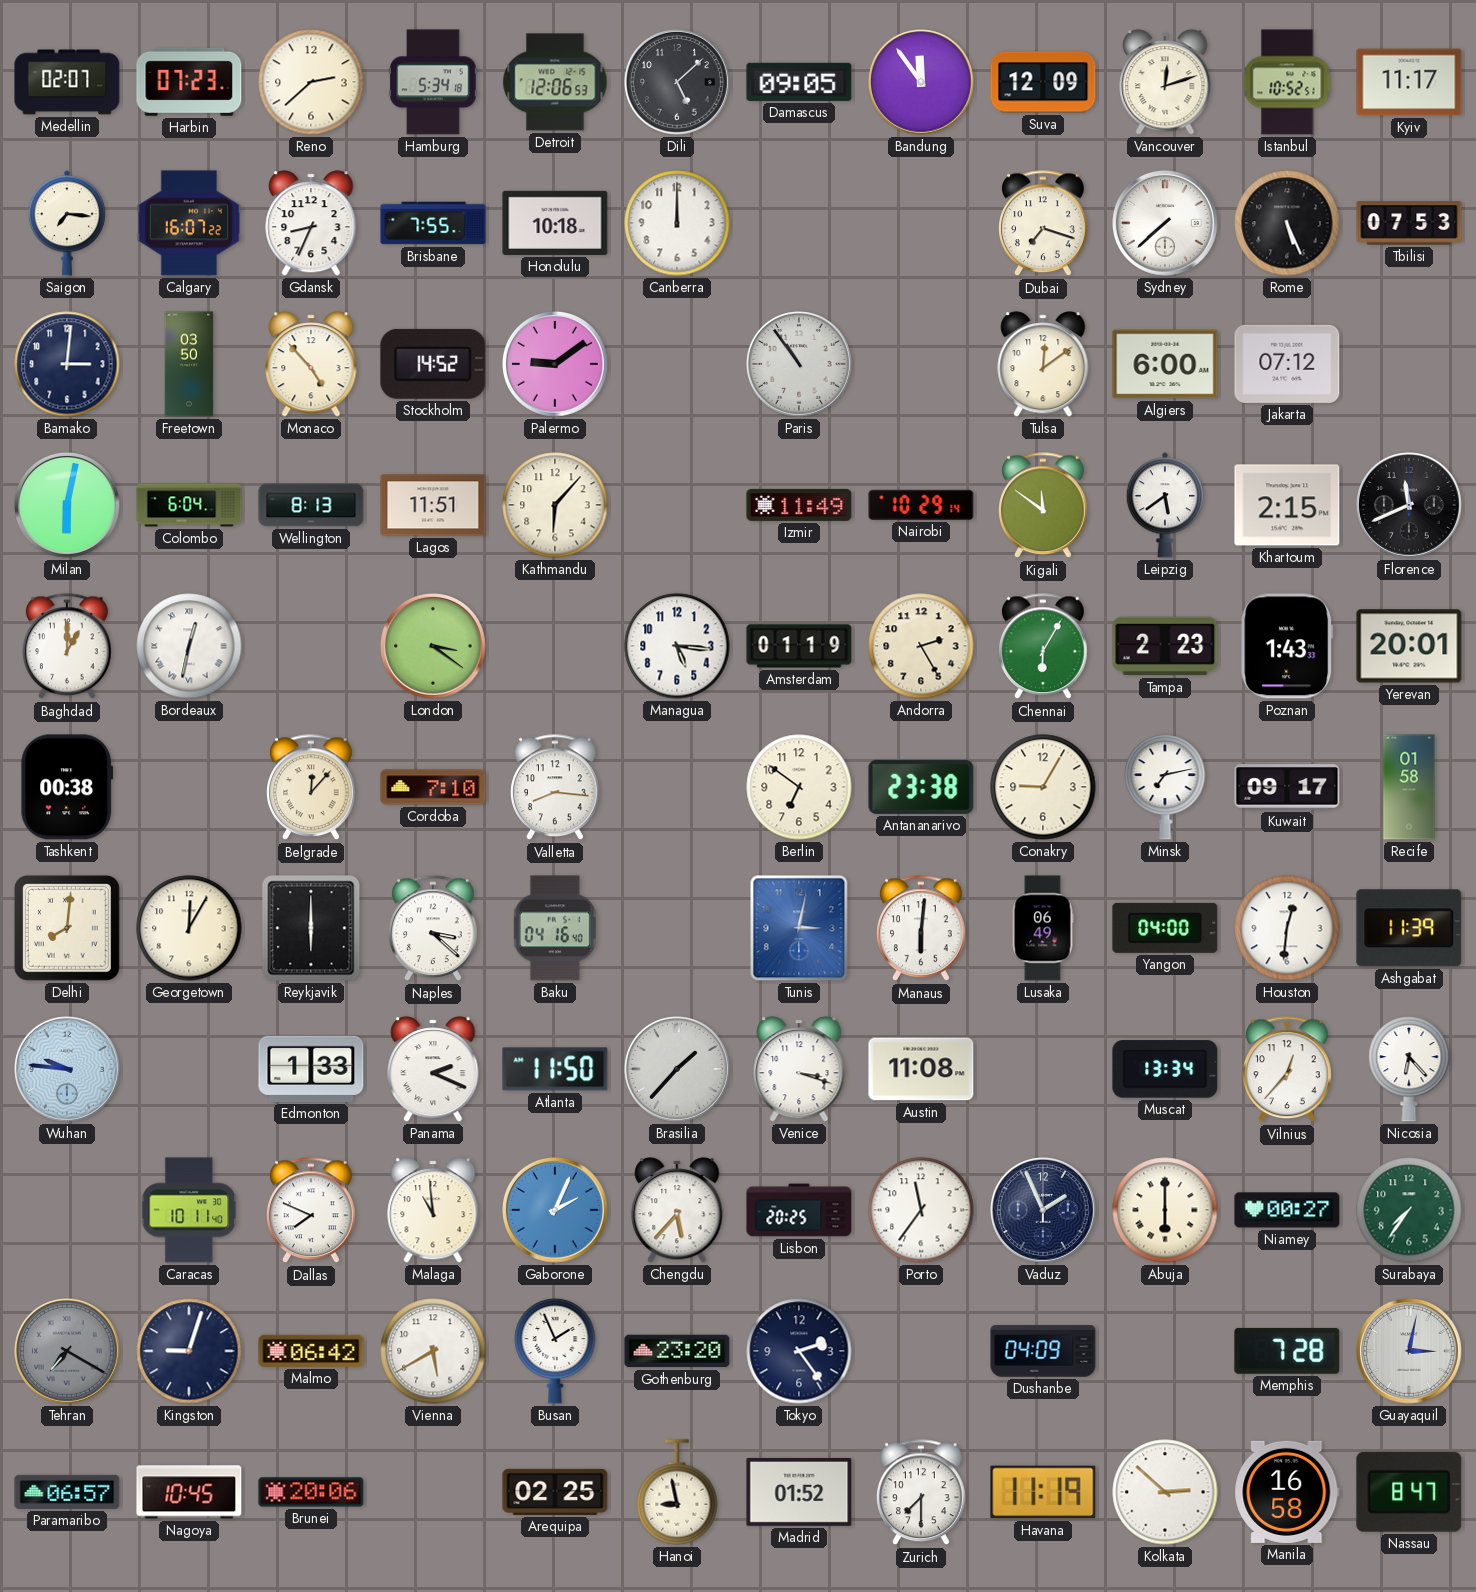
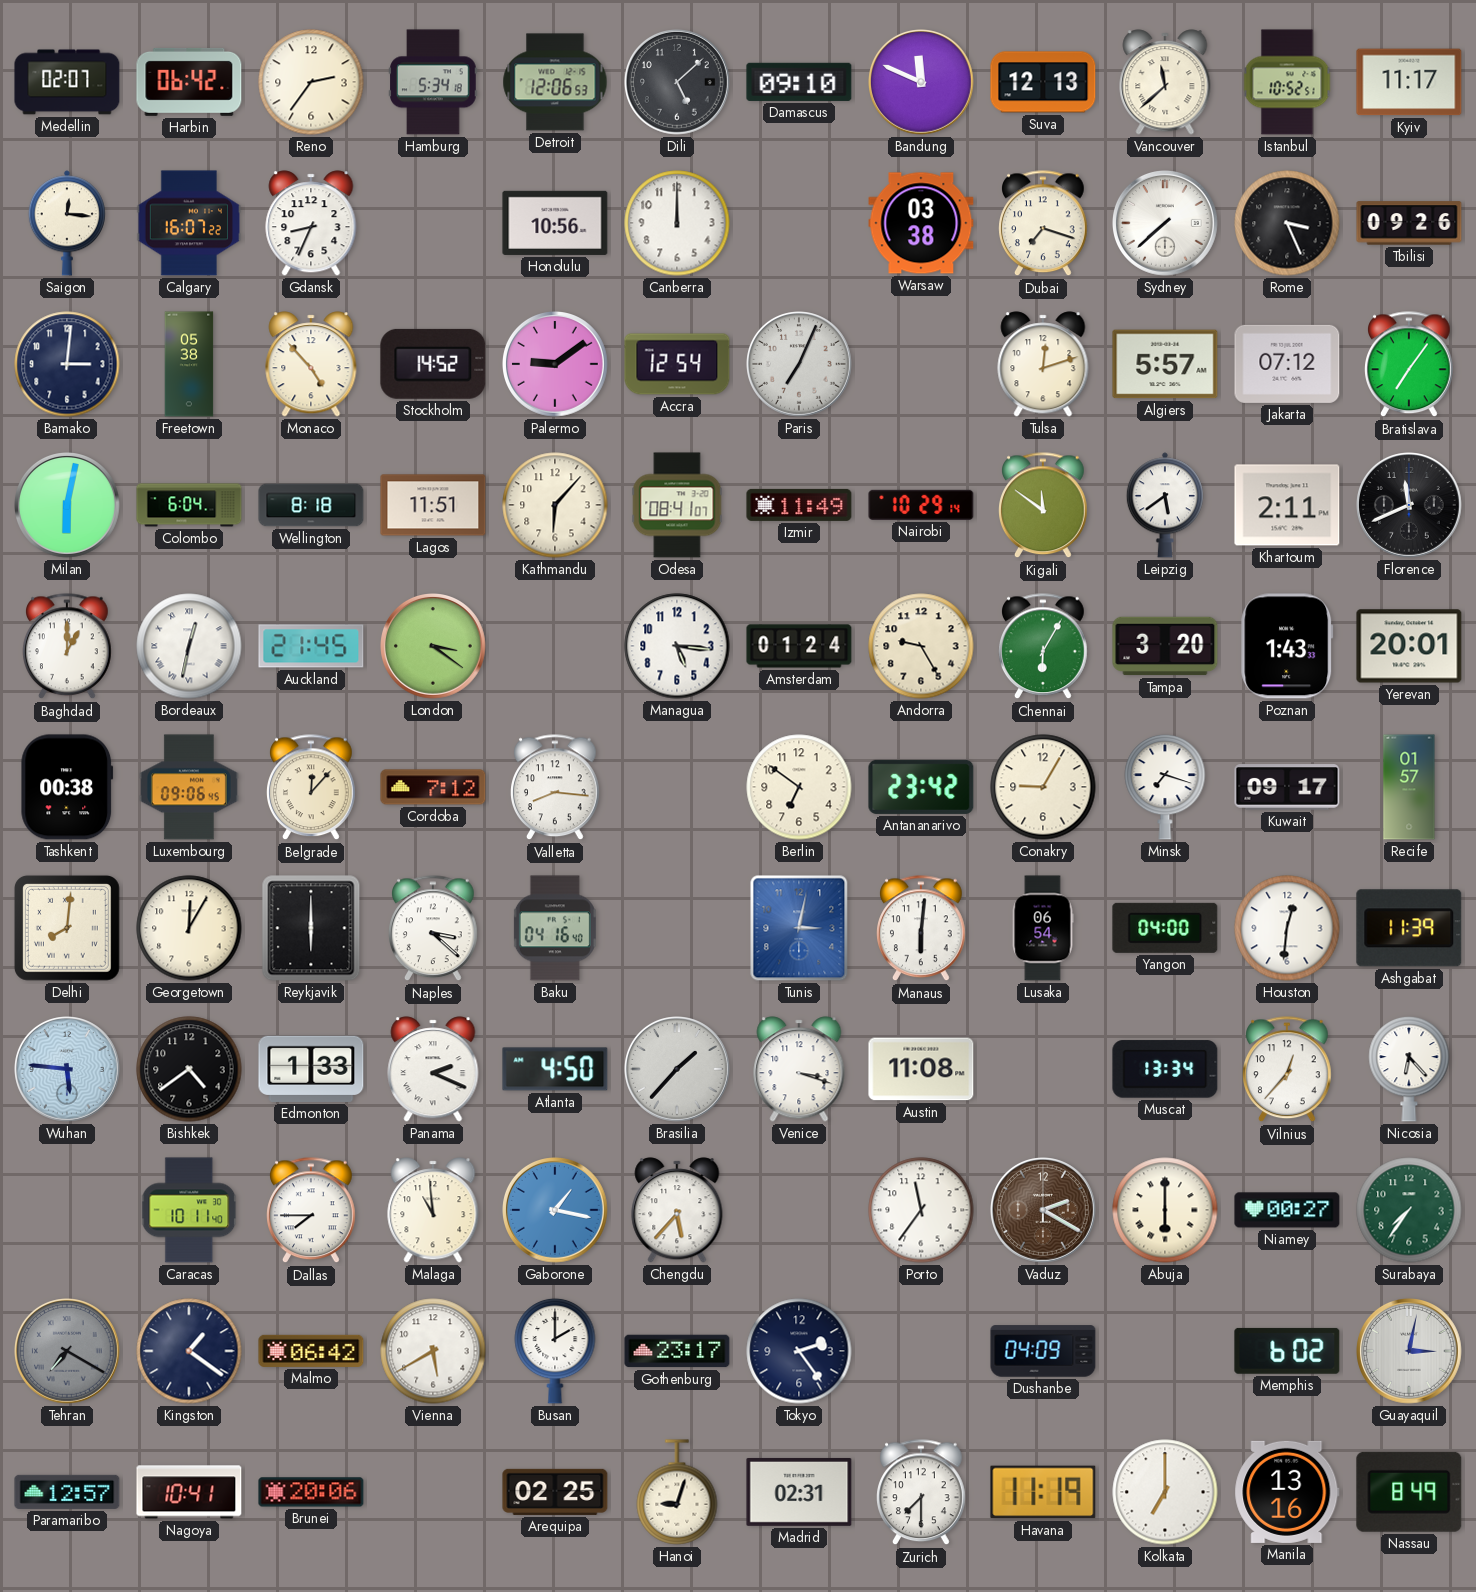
Harbin: 07:23 -> 06:42
Reno: 2:38 -> 2:36
Damascus: 09:05 -> 09:10
Bandung: 11:54 -> 11:49
Suva: 12:09 -> 12:13
Vancouver: 12:12 -> 11:38
Saigon: 7:16 -> 12:16
Brisbane: 7:55 -> none
Honolulu: 10:18 -> 10:56
Warsaw: none -> 03:38
Rome: 5:26 -> 3:26
Tbilisi: 07:53 -> 09:26
Freetown: 03:50 -> 05:38
Accra: none -> 12:54
Paris: 10:54 -> 7:04
Tulsa: 12:09 -> 12:12
Algiers: 6:00 -> 5:57
Bratislava: none -> 7:06
Wellington: 8:13 -> 8:18
Odesa: none -> 08:41
Khartoum: 2:15 -> 2:11
Auckland: none -> 21:45
Amsterdam: 01:19 -> 01:24
Andorra: 2:25 -> 9:25
Tampa: 2:23 -> 3:20
Luxembourg: none -> 09:06
Cordoba: 7:10 -> 7:12
Antananarivo: 23:38 -> 23:42
Minsk: 7:13 -> 7:18
Recife: 01:58 -> 01:57
Lusaka: 06:49 -> 06:54
Wuhan: 9:46 -> 5:46
Bishkek: none -> 4:39
Atlanta: 11:50 -> 4:50
Dallas: 7:49 -> 7:45
Gaborone: 2:04 -> 1:17
Lisbon: 20:25 -> none
Vaduz: 1:56 -> 2:20
Vaduz dial: navy -> brown
Kingston: 9:03 -> 1:21
Busan: 1:56 -> 2:00
Gothenburg: 23:20 -> 23:17
Memphis: 7:28 -> 6:02
Paramaribo: 06:57 -> 12:57
Nagoya: 10:45 -> 10:41
Hanoi: 8:58 -> 9:03
Madrid: 01:52 -> 02:31
Kolkata: 2:52 -> 7:00
Manila: 16:58 -> 13:16
Nassau: 8:47 -> 8:49
